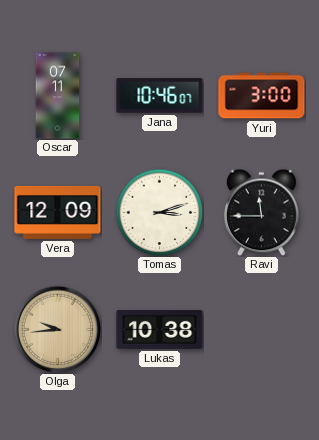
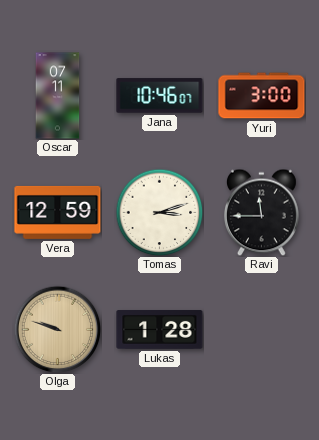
Vera: 12:09 -> 12:59
Olga: 9:44 -> 9:48
Lukas: 10:38 -> 1:28
